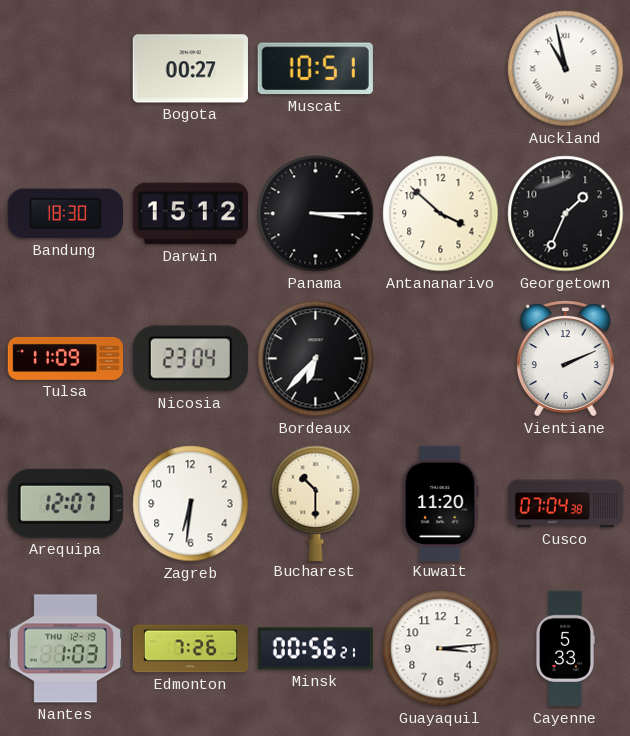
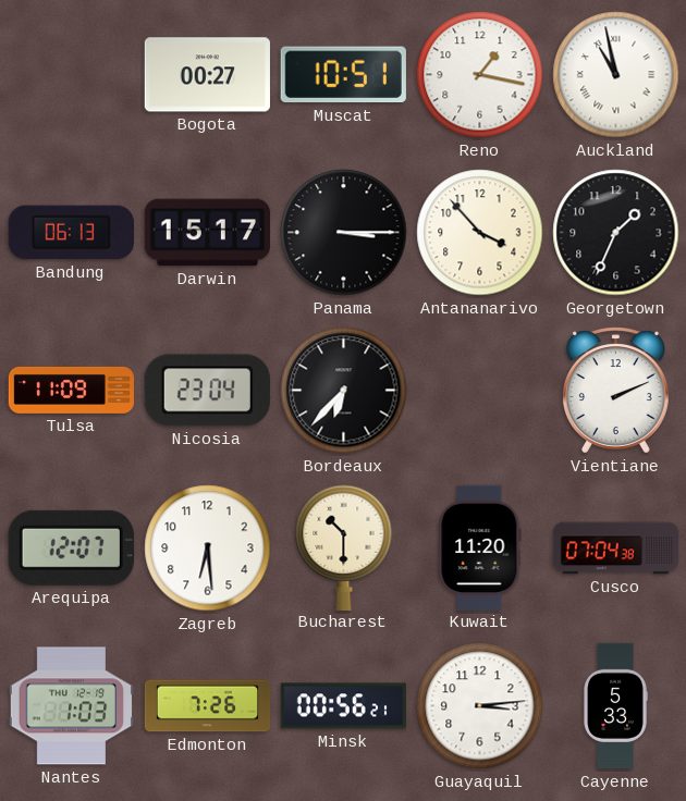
Reno: none -> 1:17
Bandung: 18:30 -> 06:13
Darwin: 15:12 -> 15:17
Antananarivo: 3:52 -> 3:53
Zagreb: 6:31 -> 6:29
